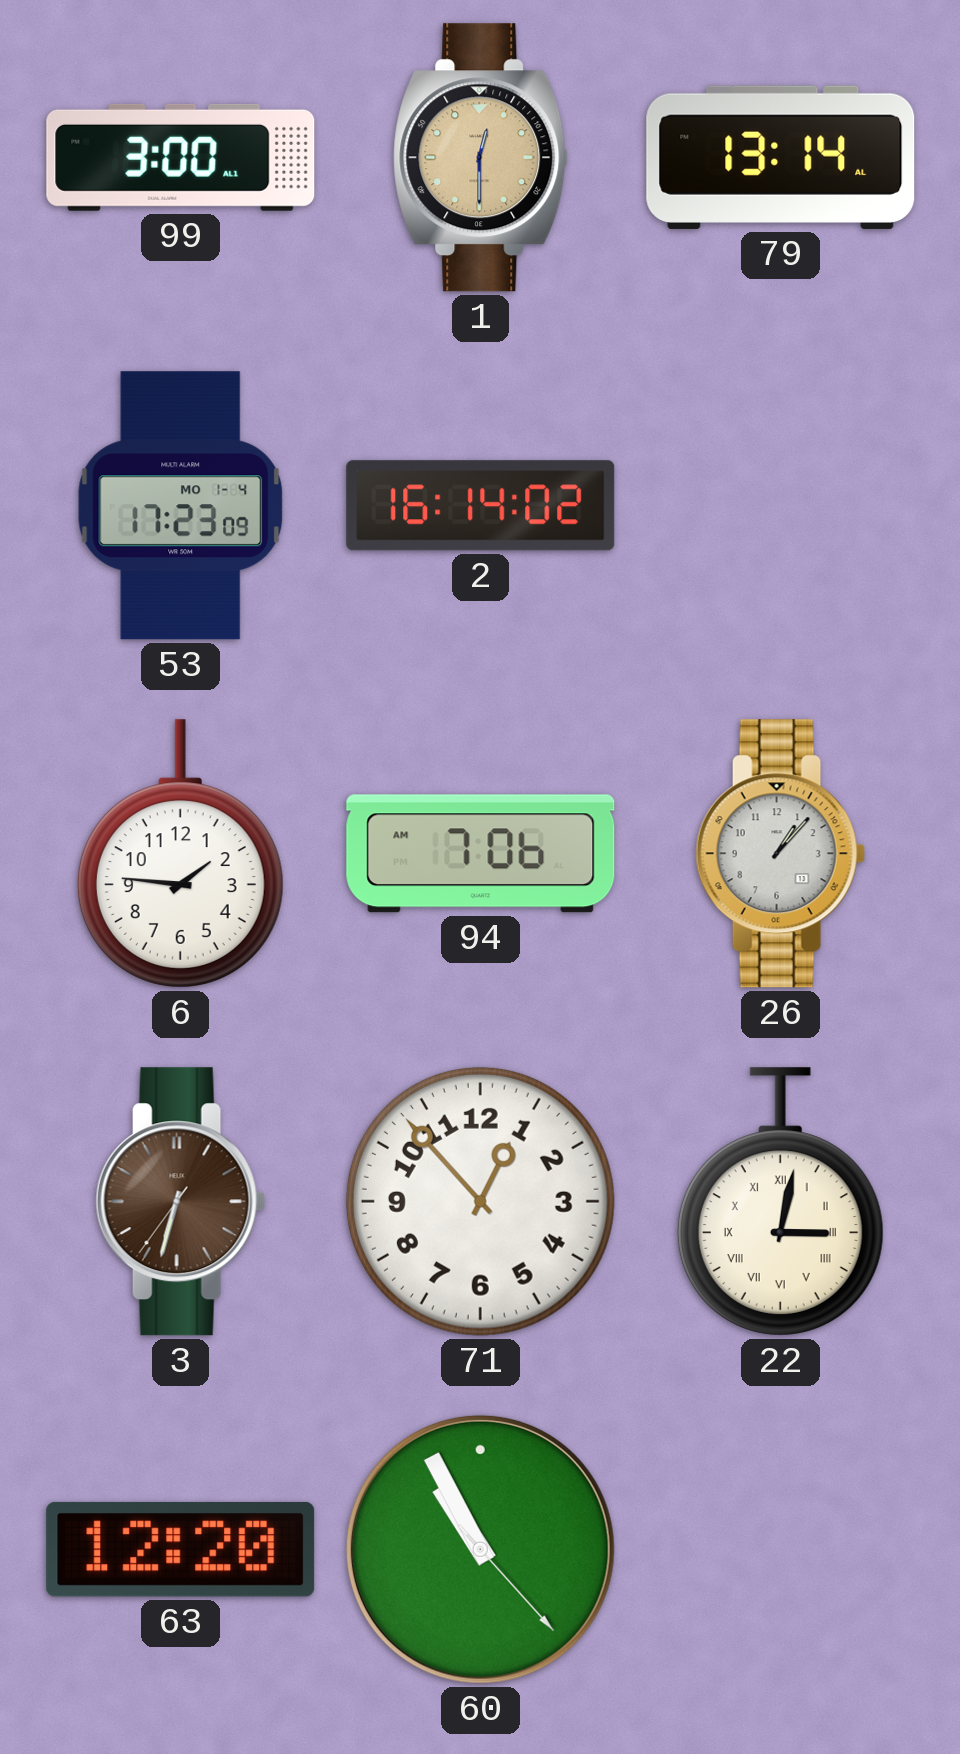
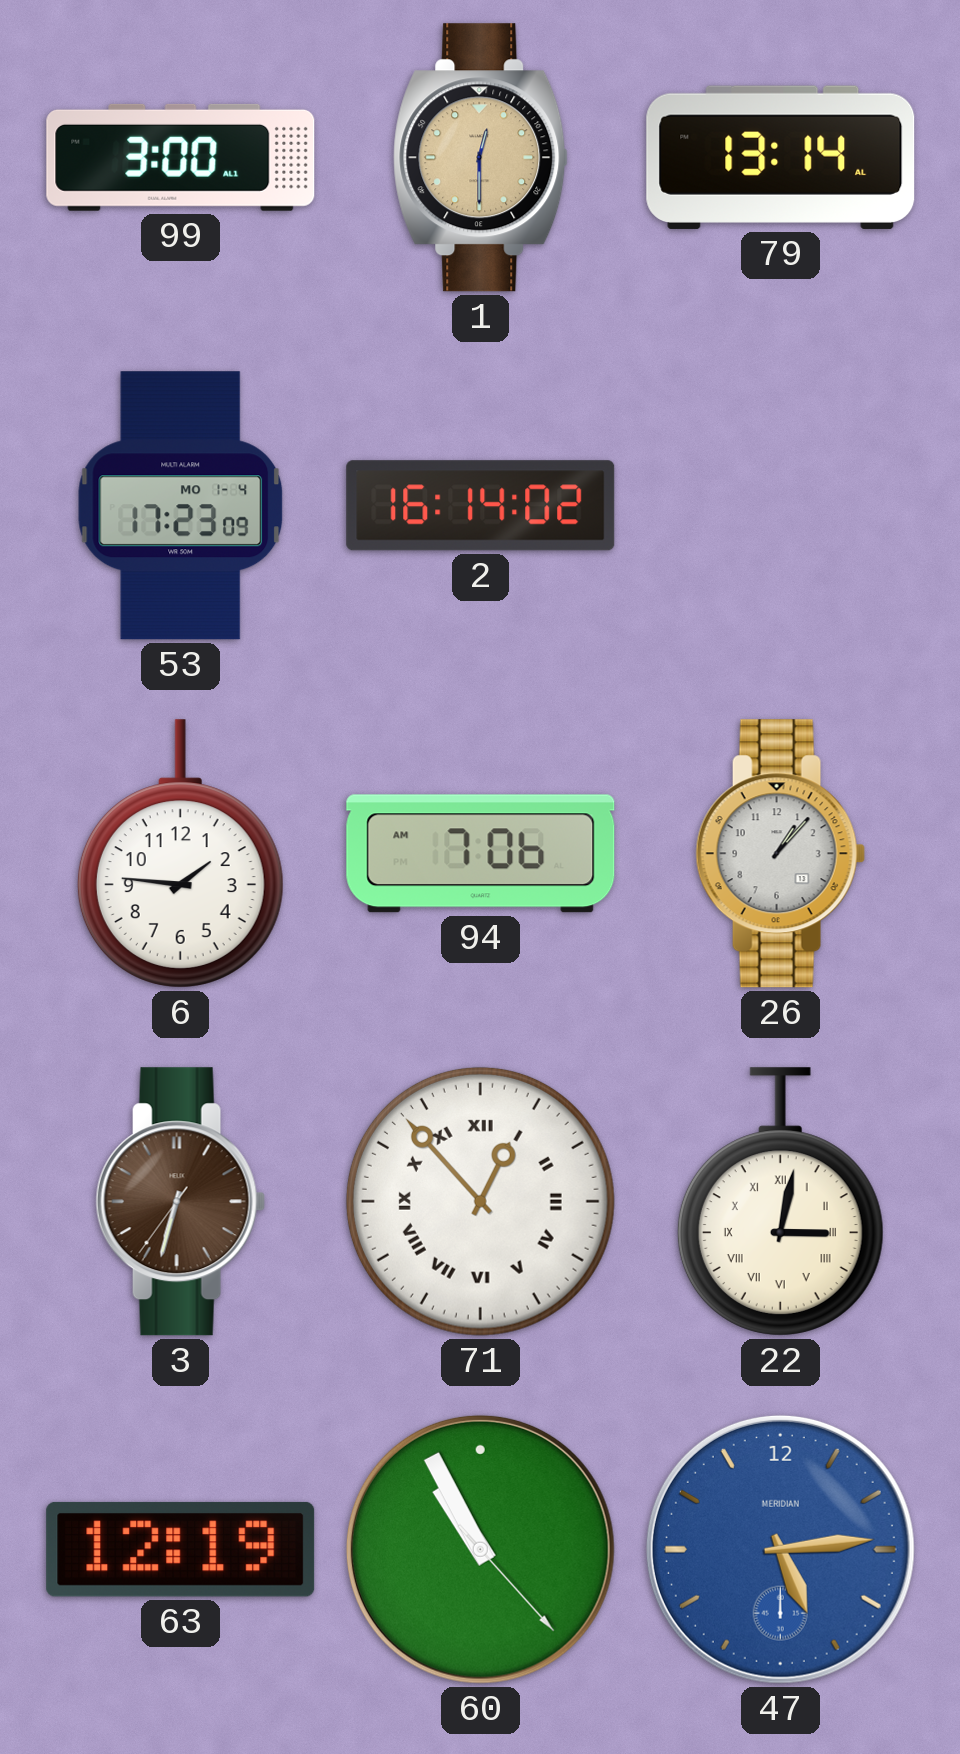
71 numerals: Arabic -> Roman
63: 12:20 -> 12:19
47: none -> 5:14
